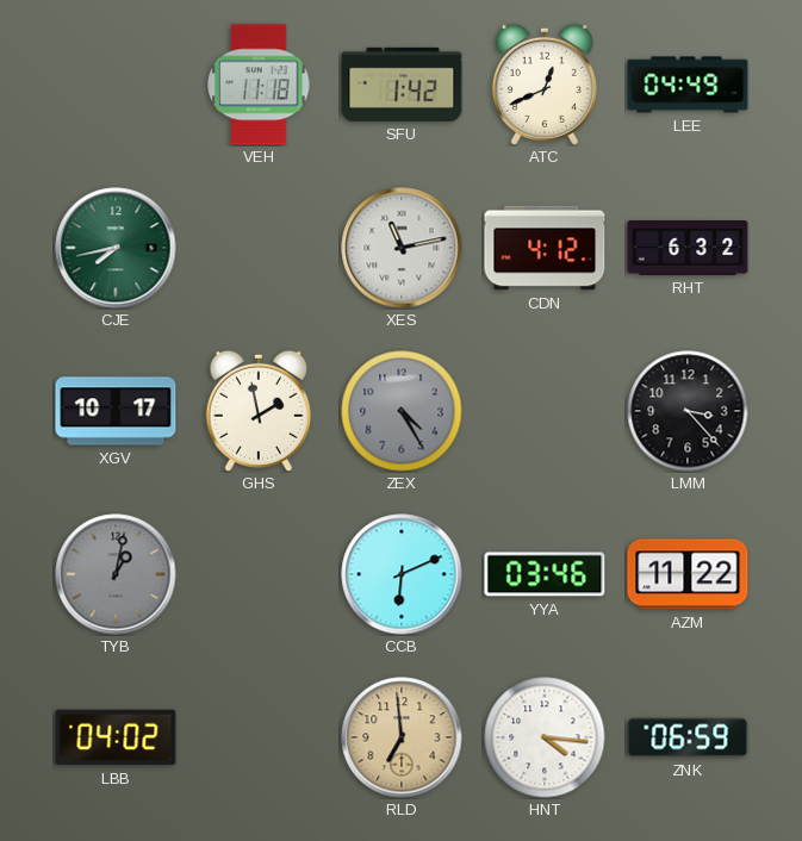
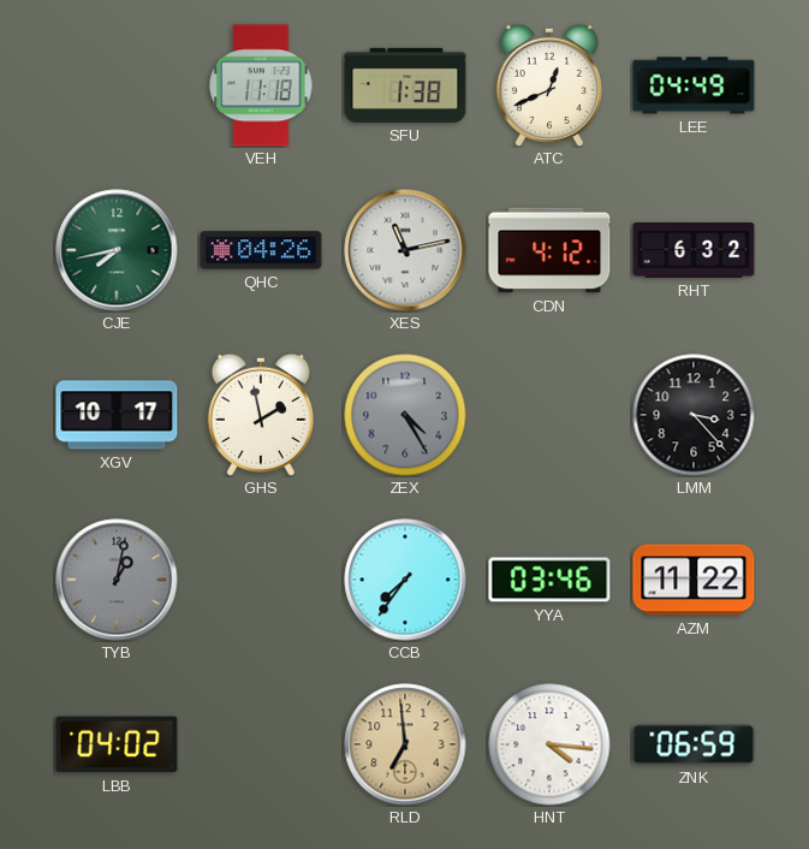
SFU: 1:42 -> 1:38
QHC: none -> 04:26
CCB: 6:11 -> 7:36
